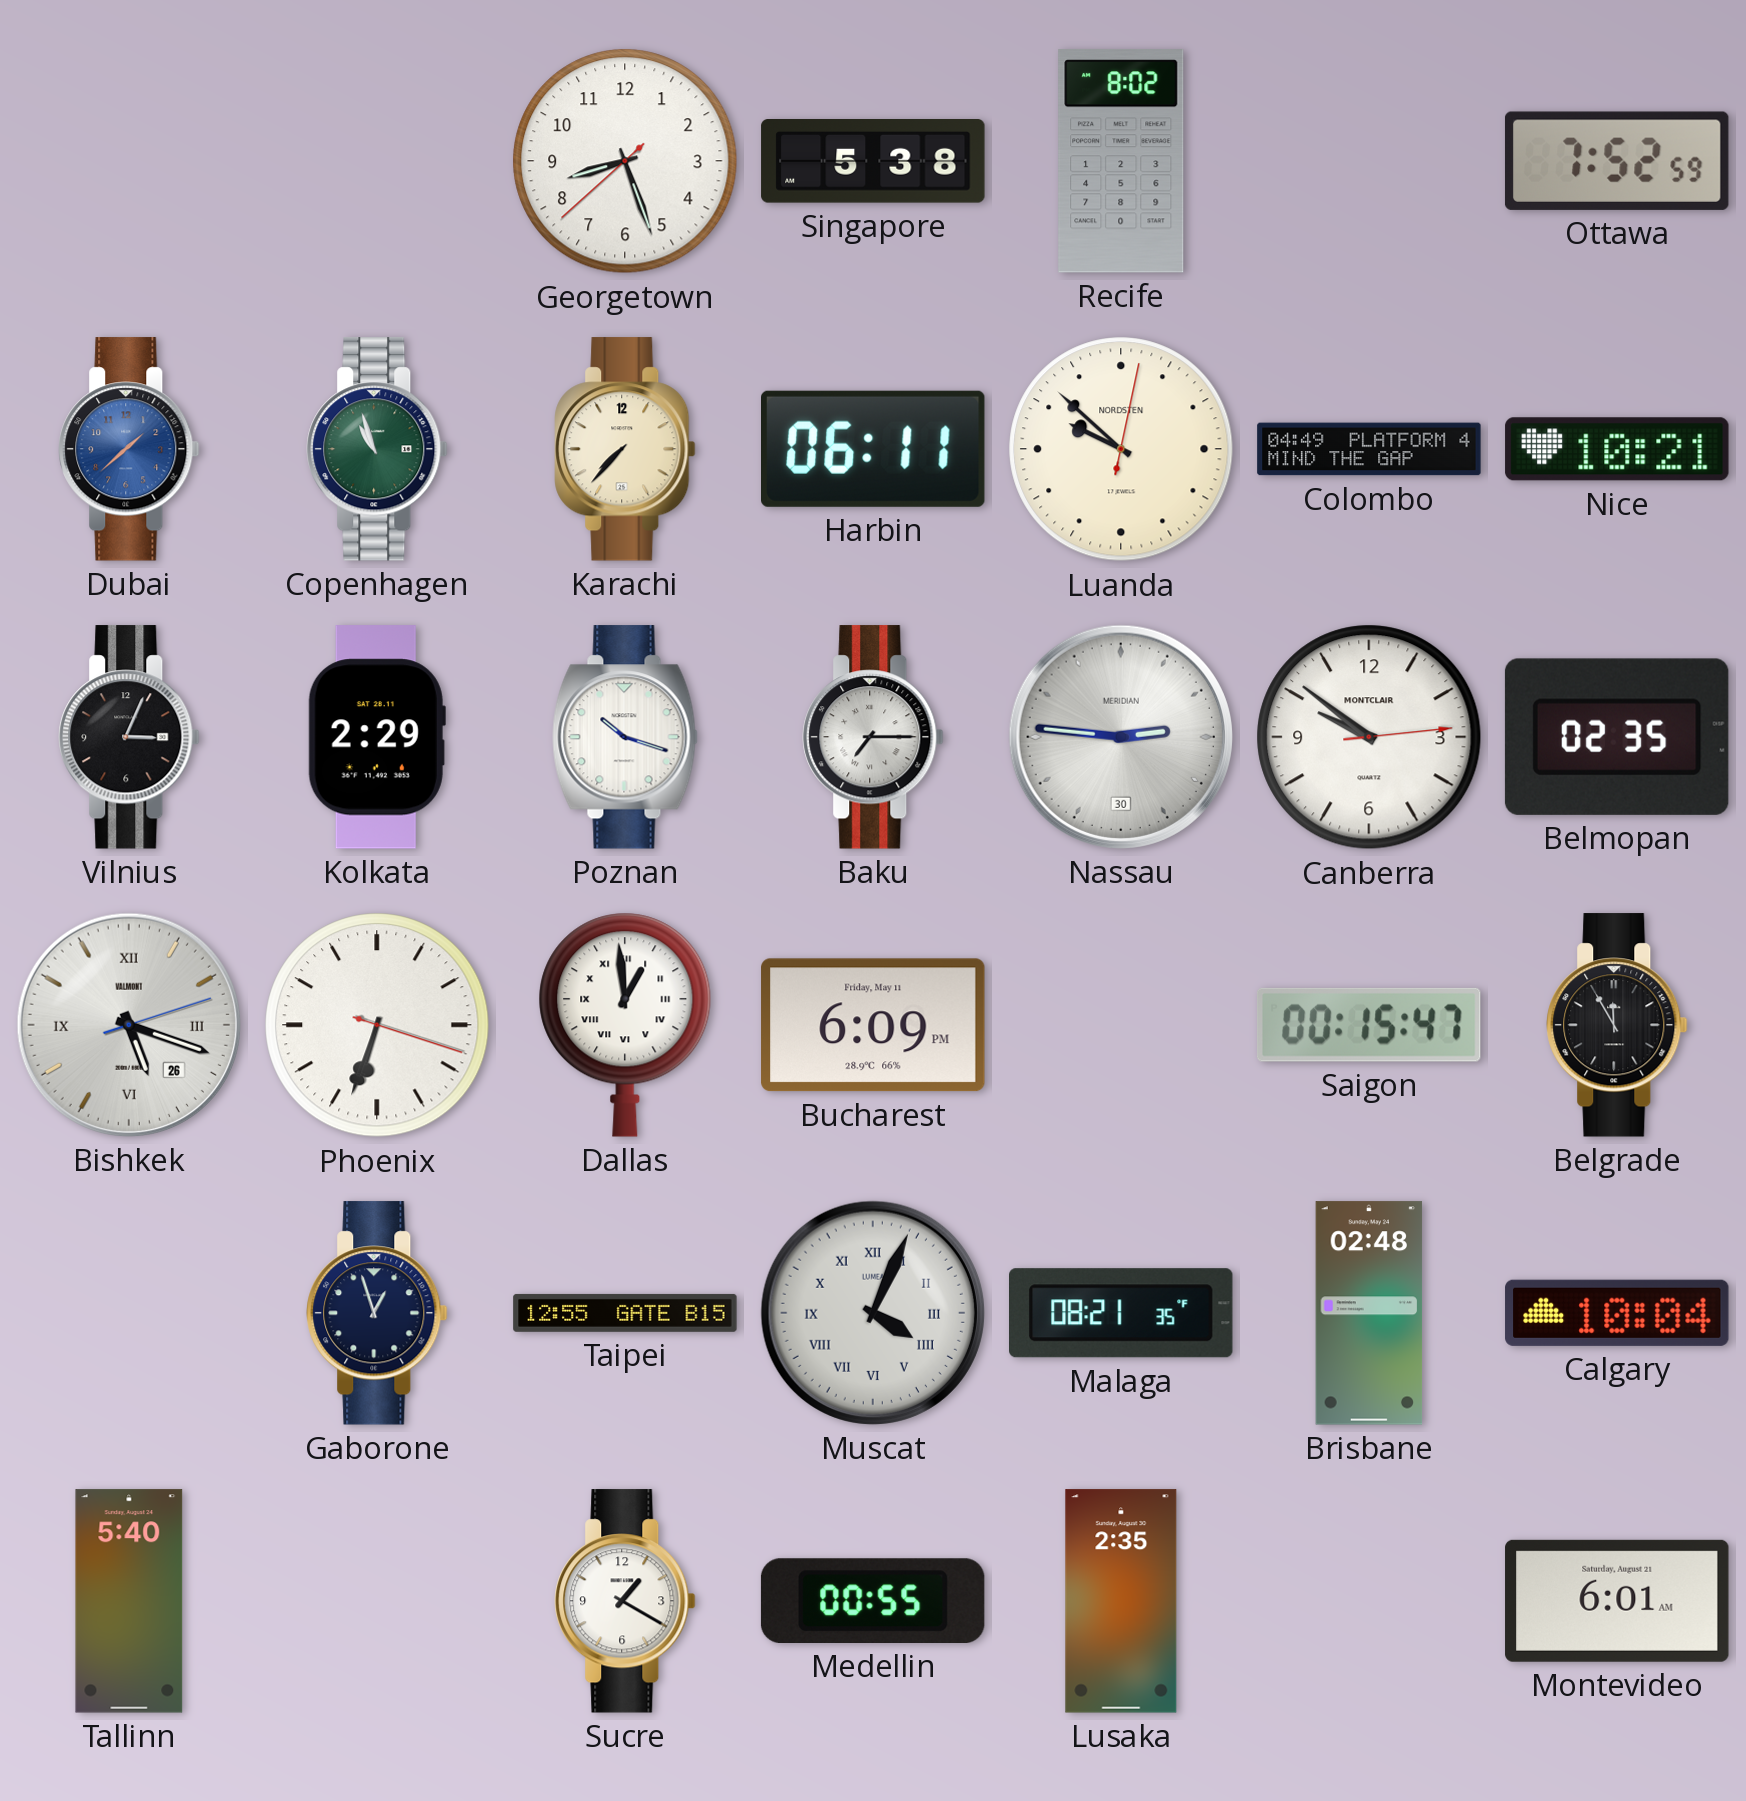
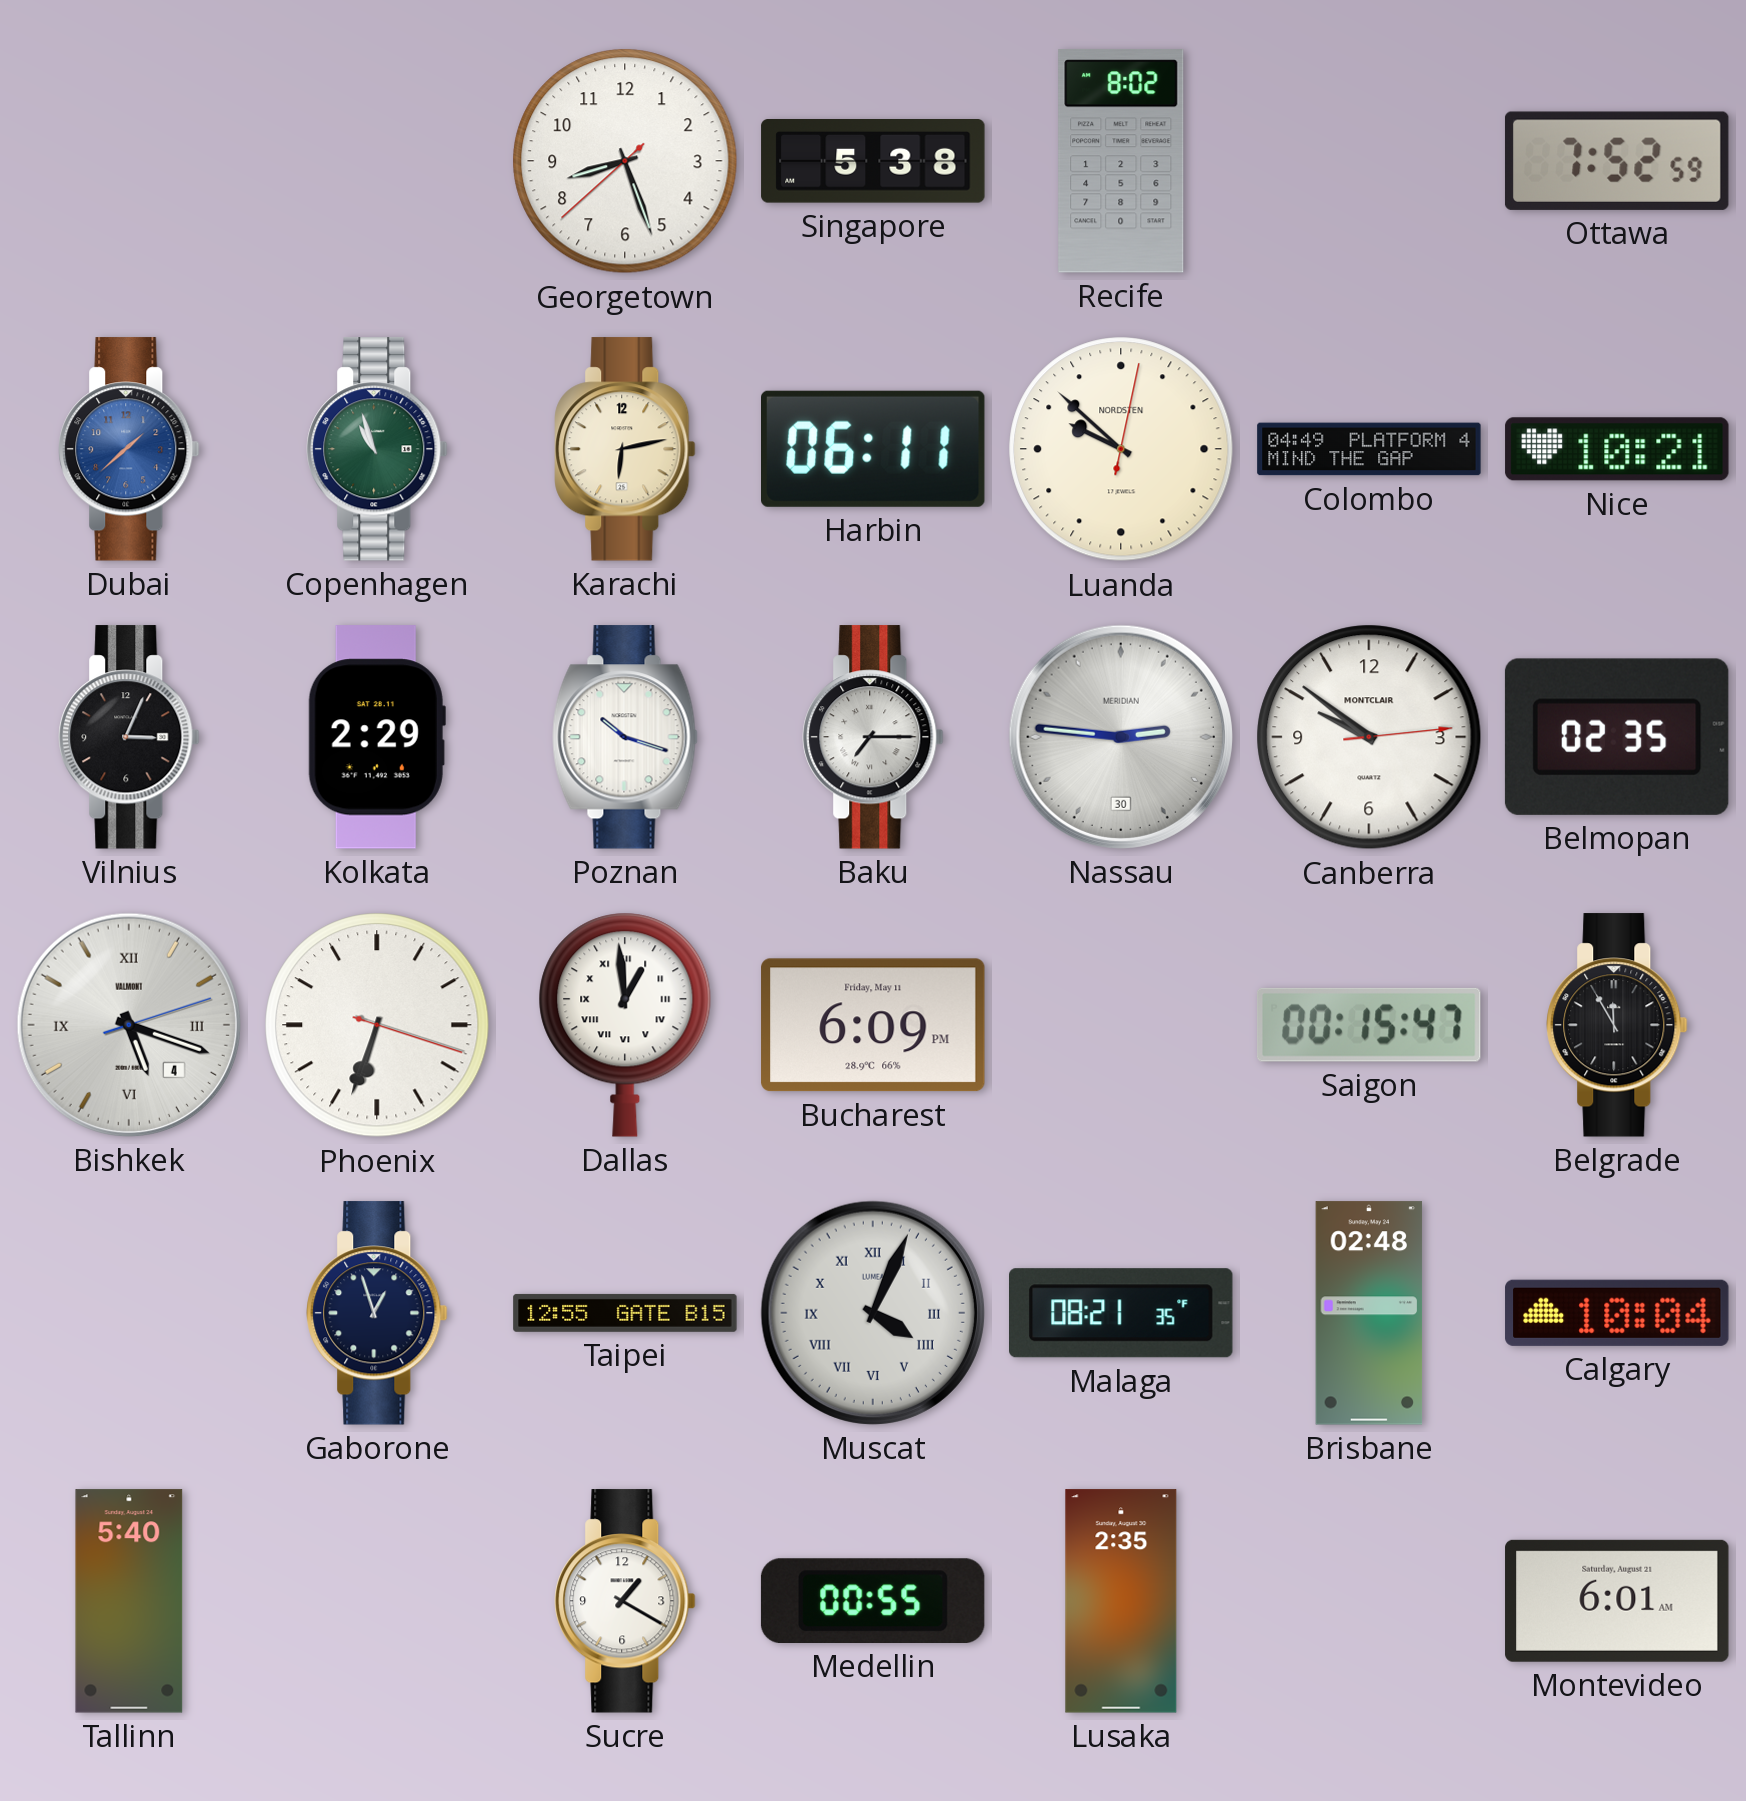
Karachi: 7:37 -> 6:13
Bishkek date: 26 -> 4
